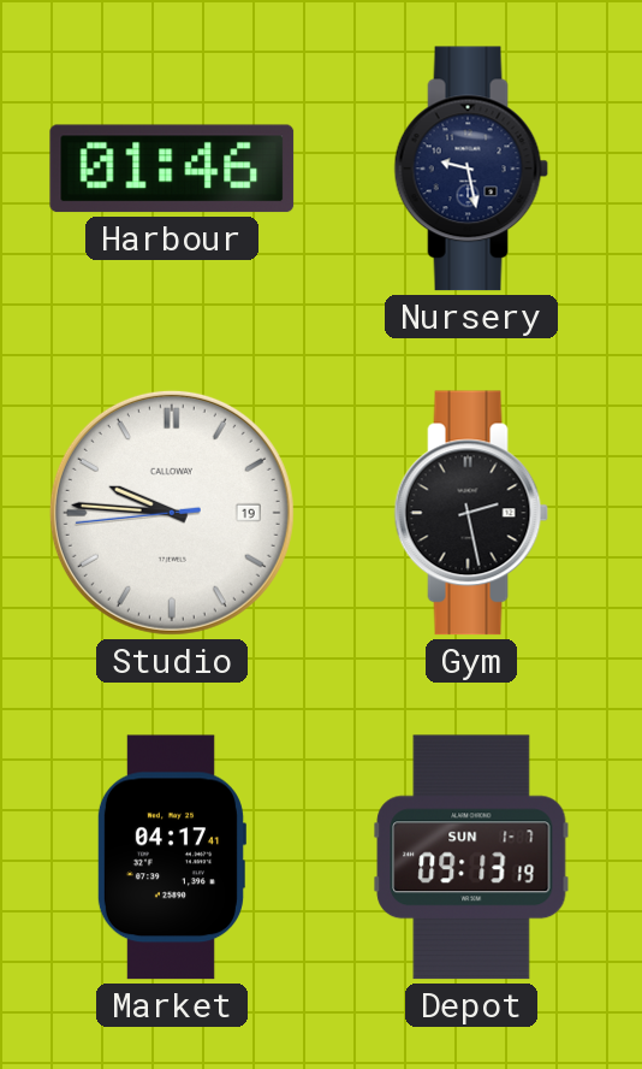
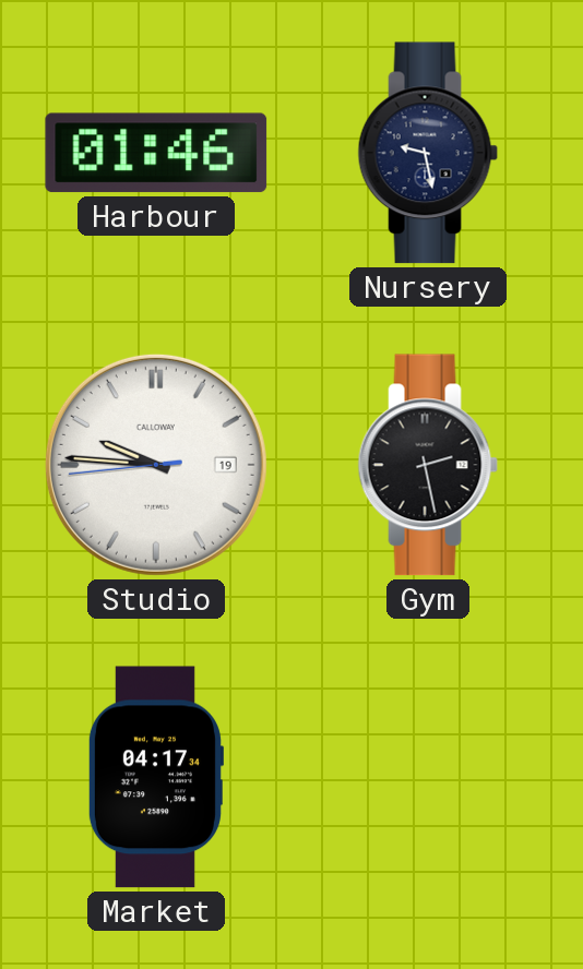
Market: 04:17:41 -> 04:17:34
Depot: 09:13 -> none
